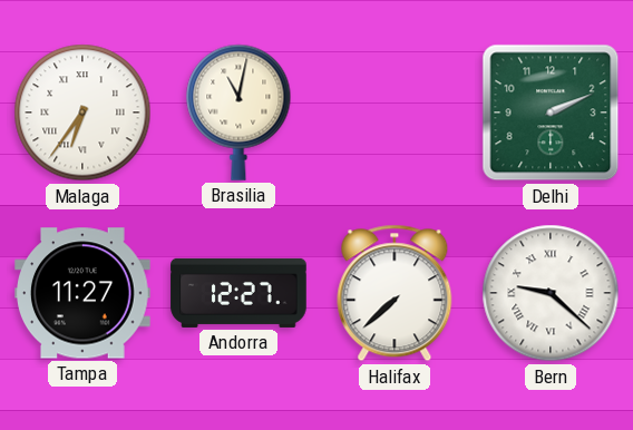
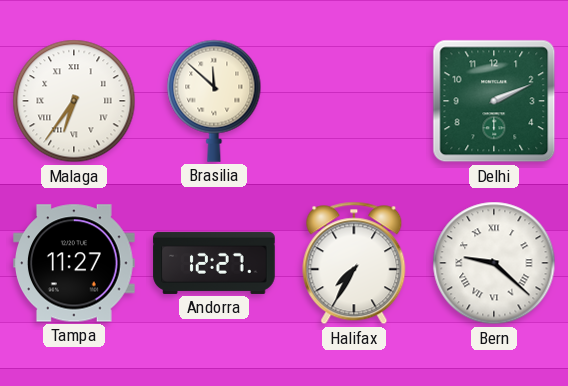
Brasilia: 11:02 -> 11:52
Halifax: 7:38 -> 7:35
